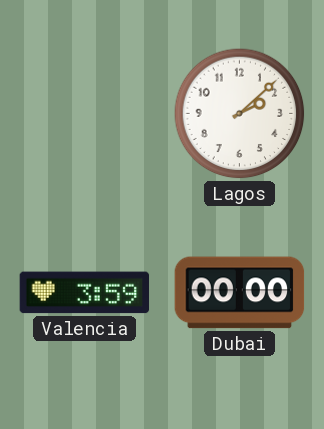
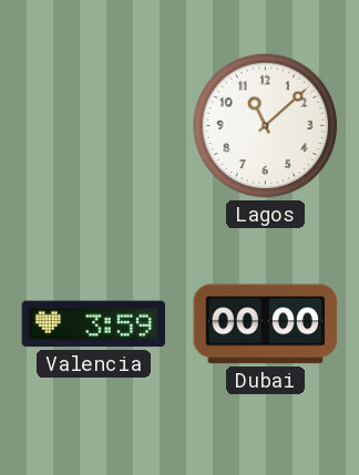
Lagos: 2:08 -> 11:08
